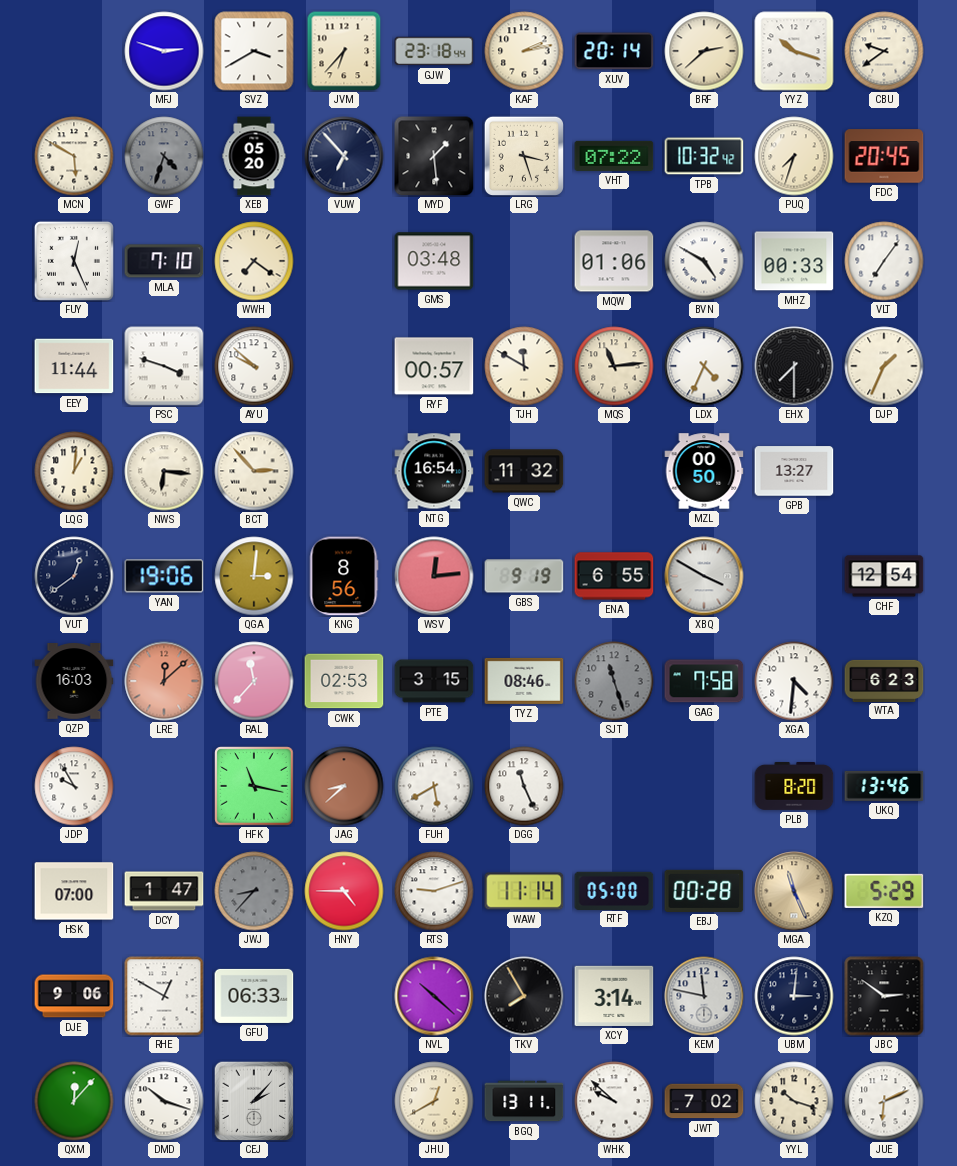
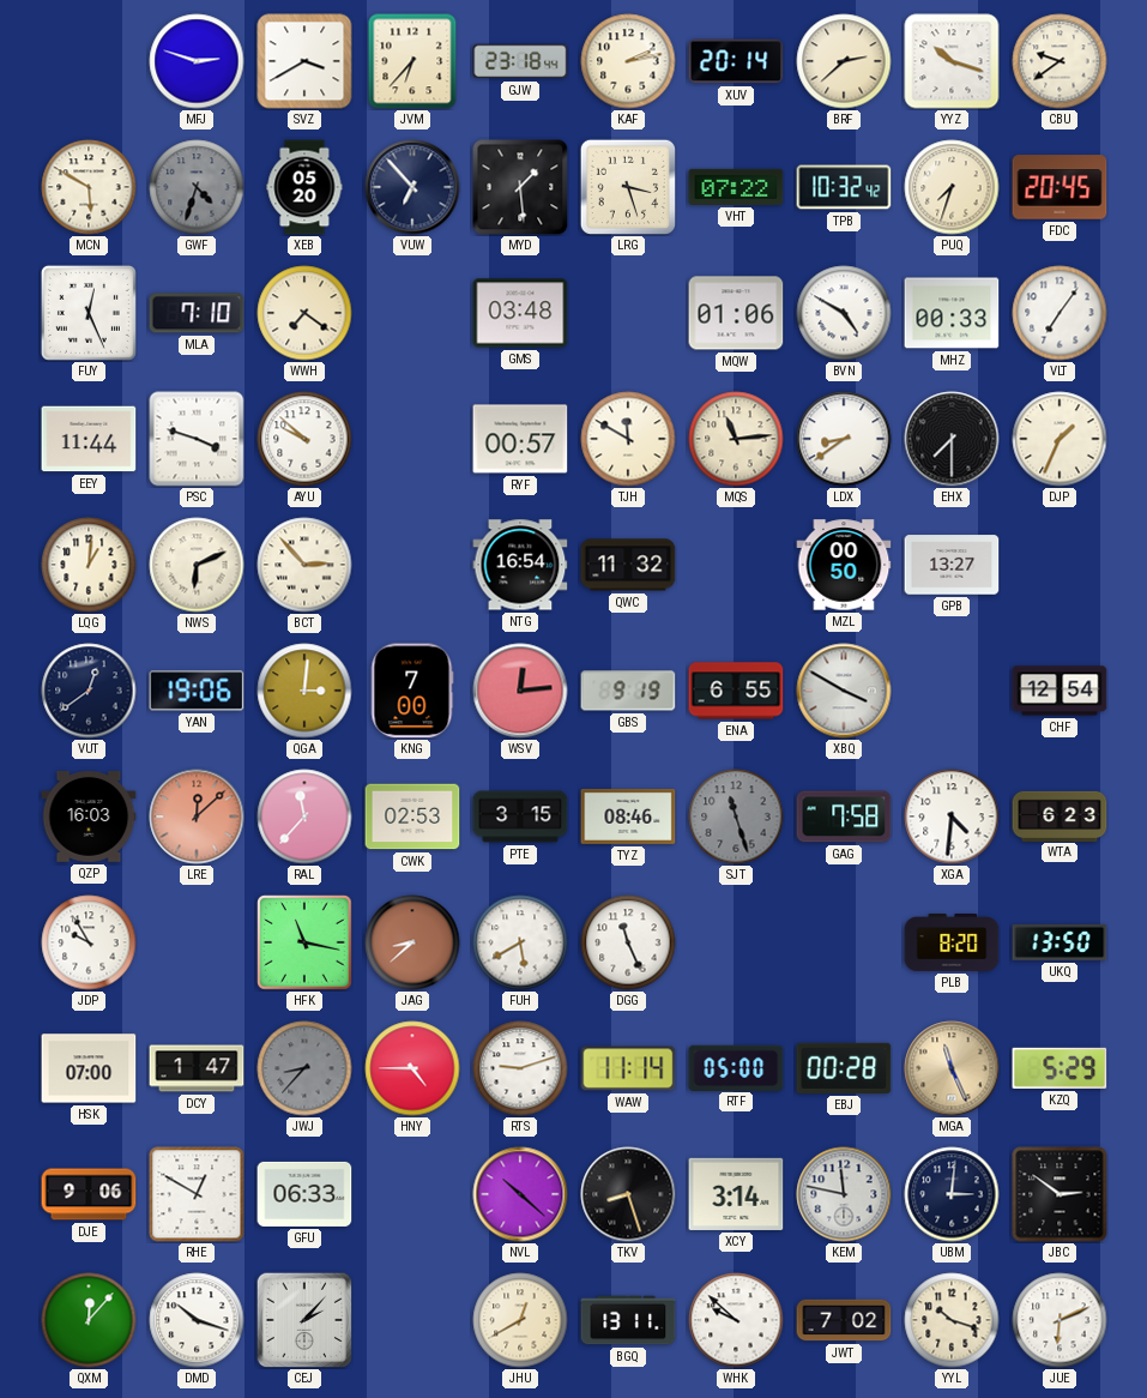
LDX: 4:34 -> 8:39
NWS: 6:16 -> 6:11
KNG: 8:56 -> 7:00
UKQ: 13:46 -> 13:50
TKV: 7:55 -> 8:27
